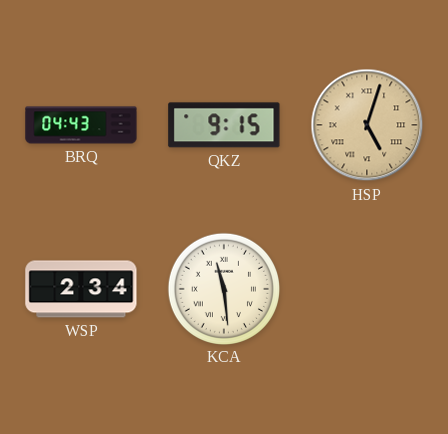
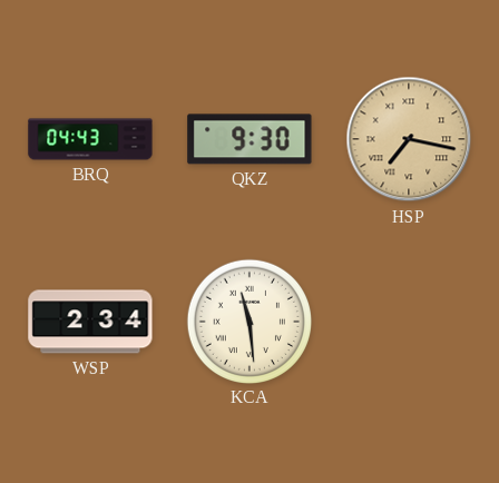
QKZ: 9:15 -> 9:30
HSP: 5:03 -> 7:17
